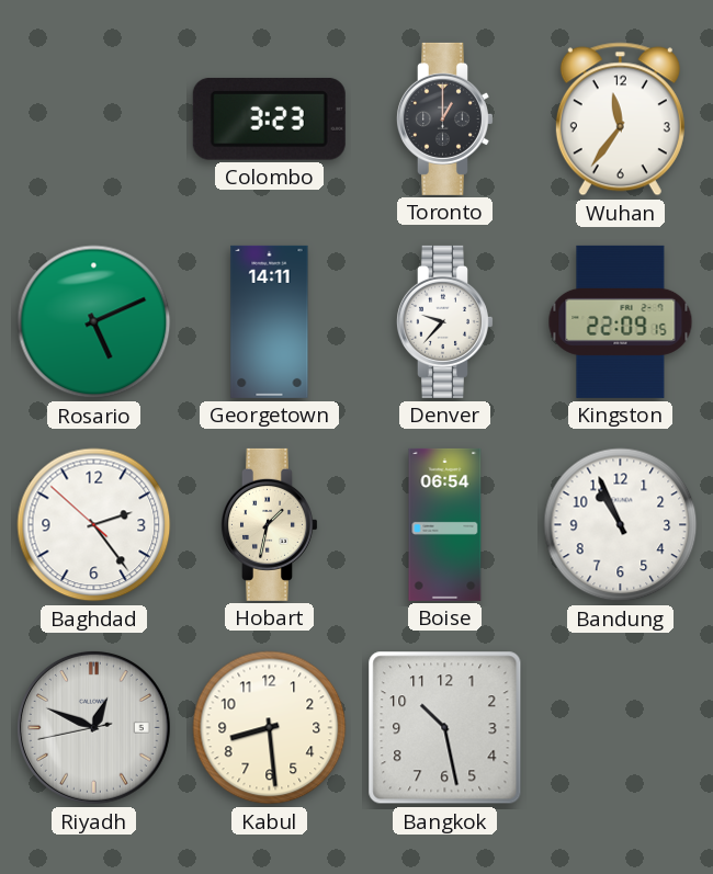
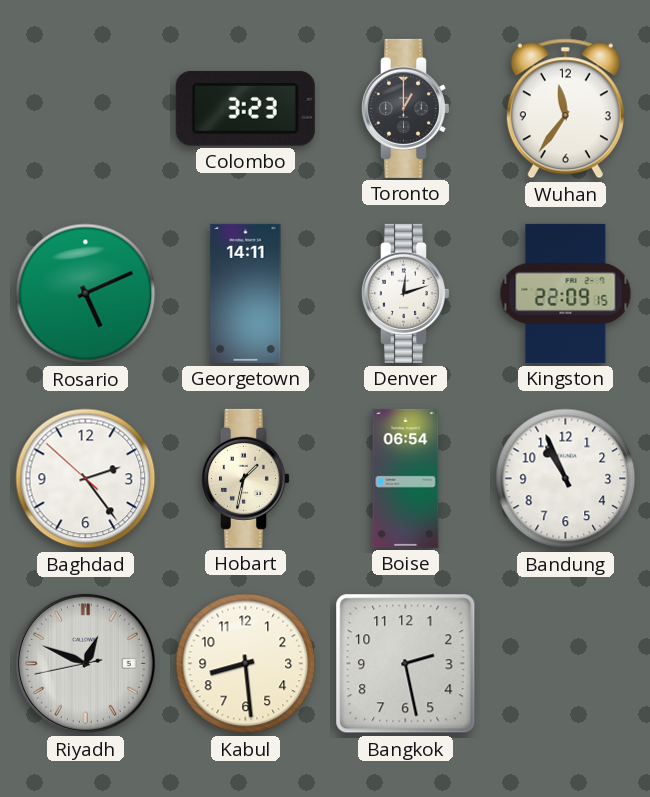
Denver: 9:37 -> 12:12
Bangkok: 10:28 -> 2:28
